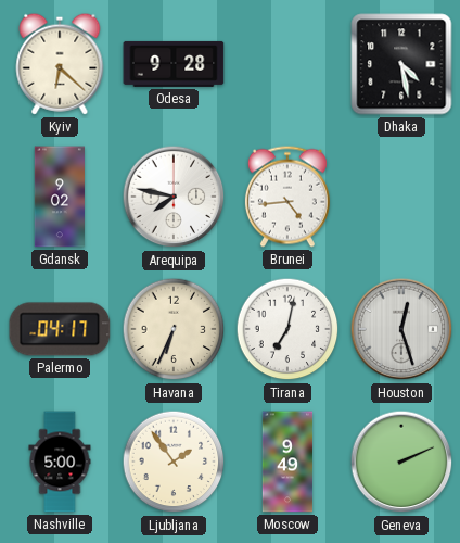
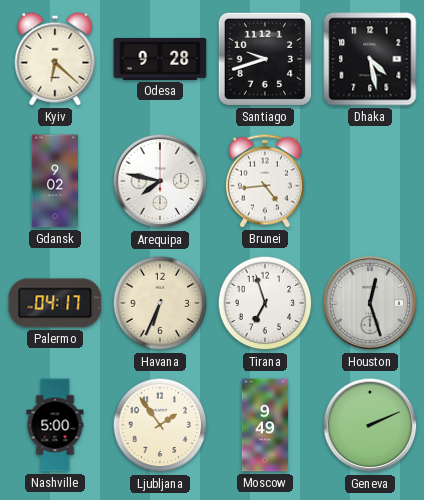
Santiago: none -> 9:42
Tirana: 7:02 -> 6:57
